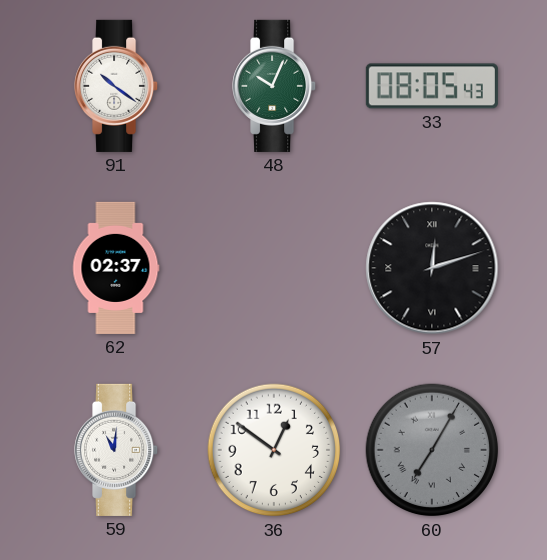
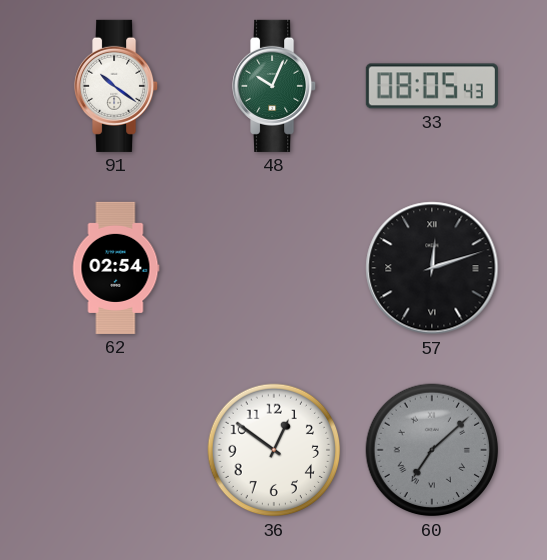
62: 02:37 -> 02:54
59: 11:01 -> none
60: 7:05 -> 7:08
